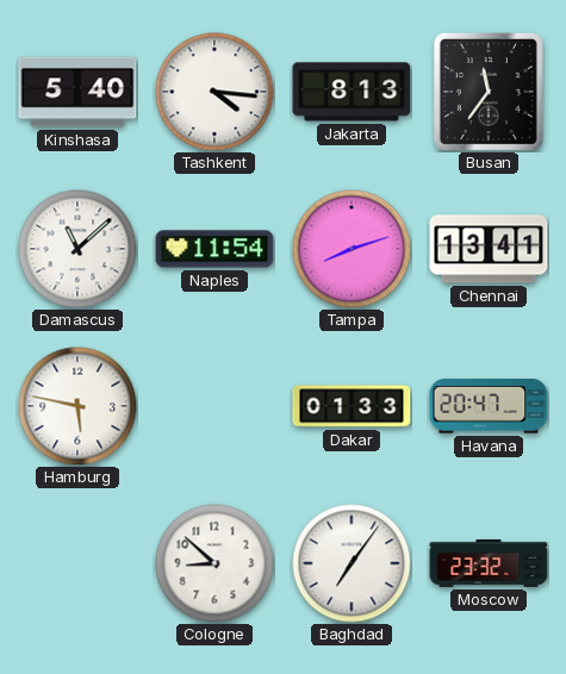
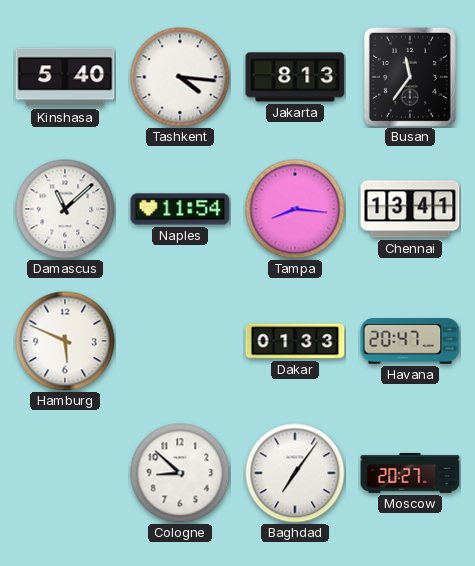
Tampa: 8:12 -> 8:16
Hamburg: 5:47 -> 5:49
Moscow: 23:32 -> 20:27
